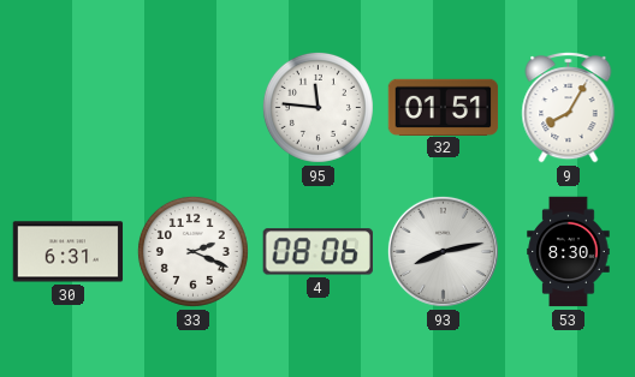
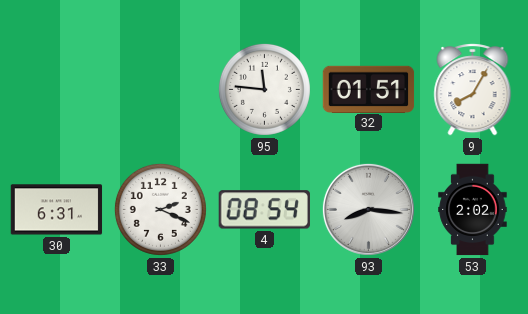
4: 08:06 -> 08:54
93: 8:13 -> 8:16
53: 8:30 -> 2:02
